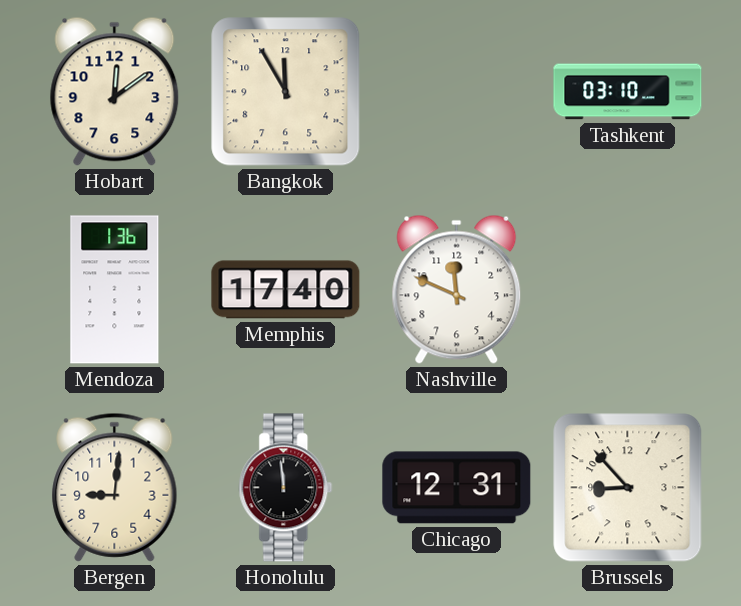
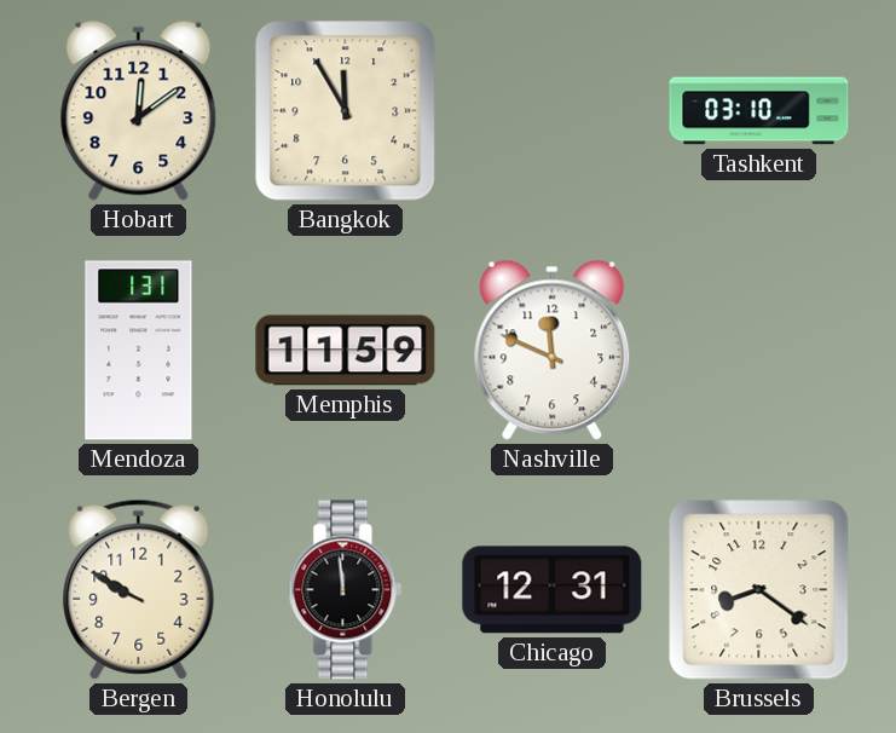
Mendoza: 1:36 -> 1:31
Memphis: 17:40 -> 11:59
Bergen: 9:01 -> 9:50
Brussels: 8:53 -> 8:21
